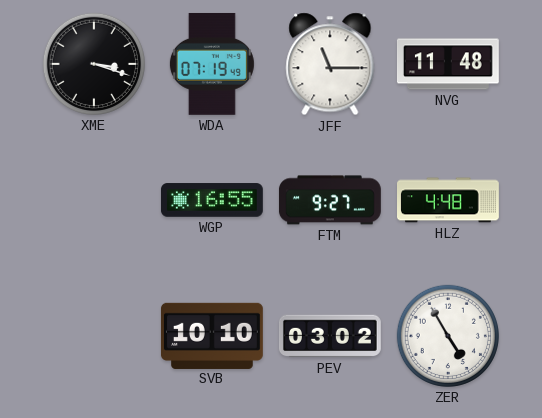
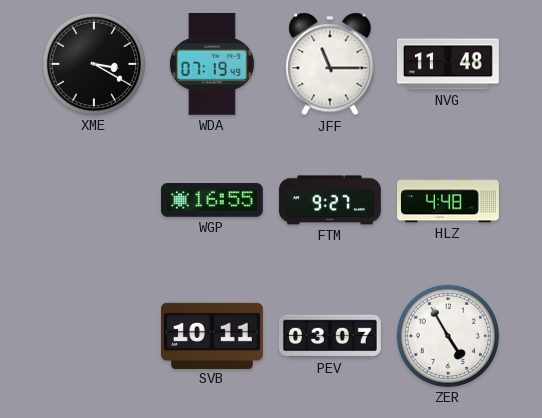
XME: 3:18 -> 3:20
SVB: 10:10 -> 10:11
PEV: 03:02 -> 03:07
